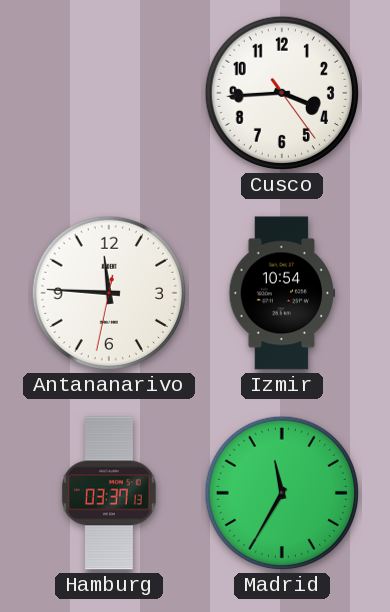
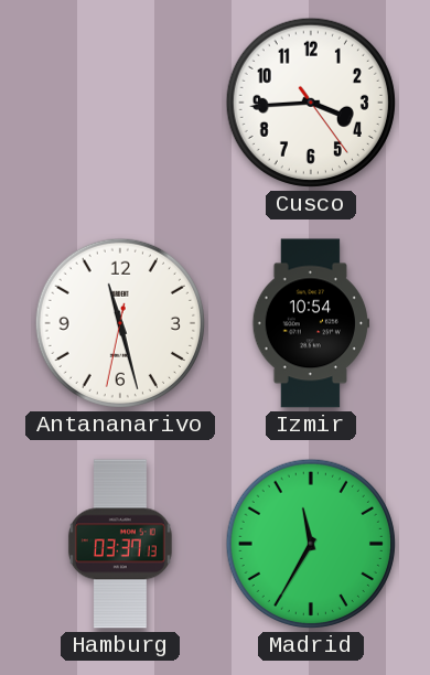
Antananarivo: 11:45 -> 11:27
